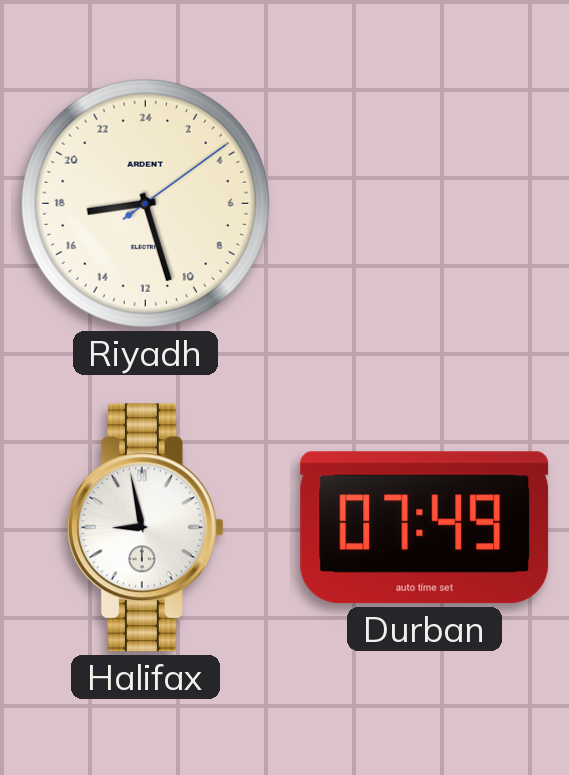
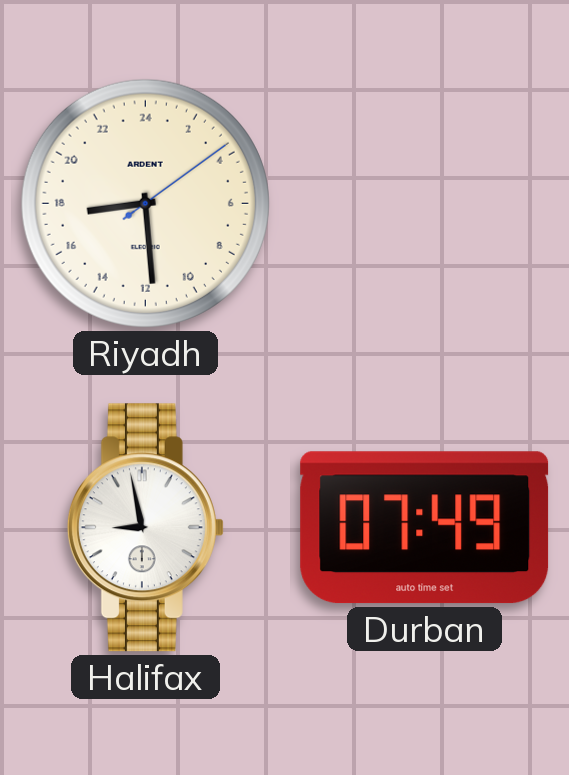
Riyadh: 17:27 -> 17:29
